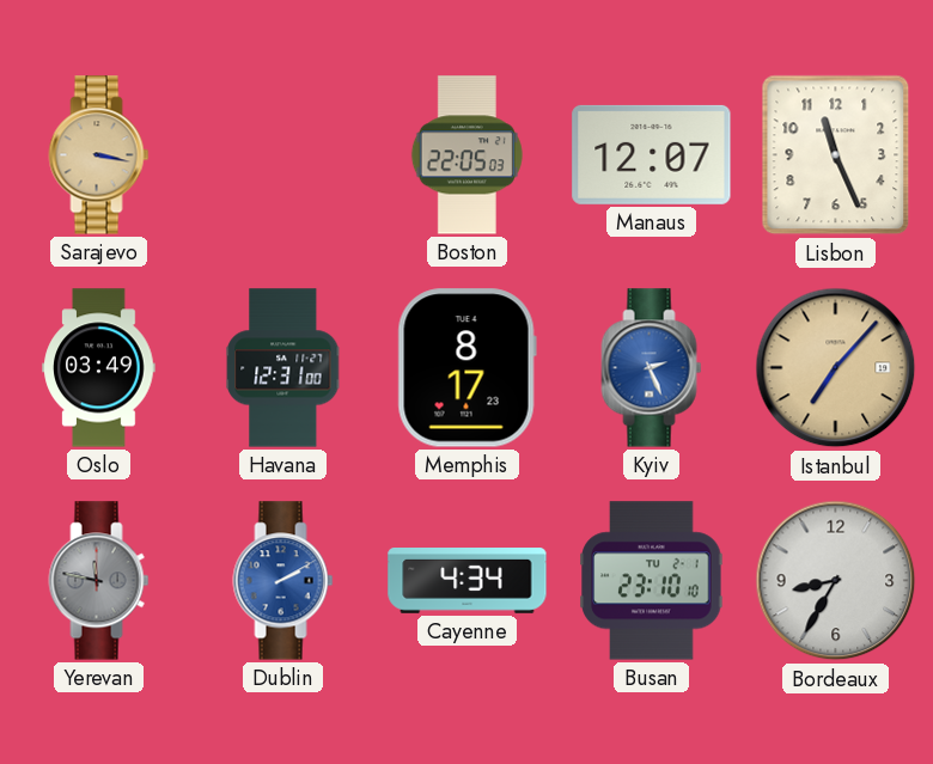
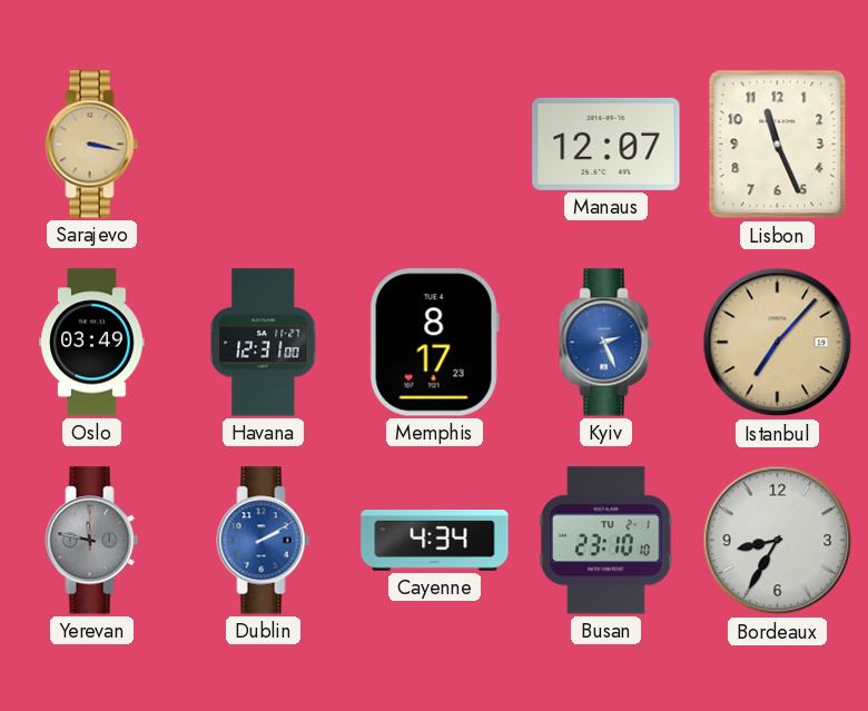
Boston: 22:05 -> none
